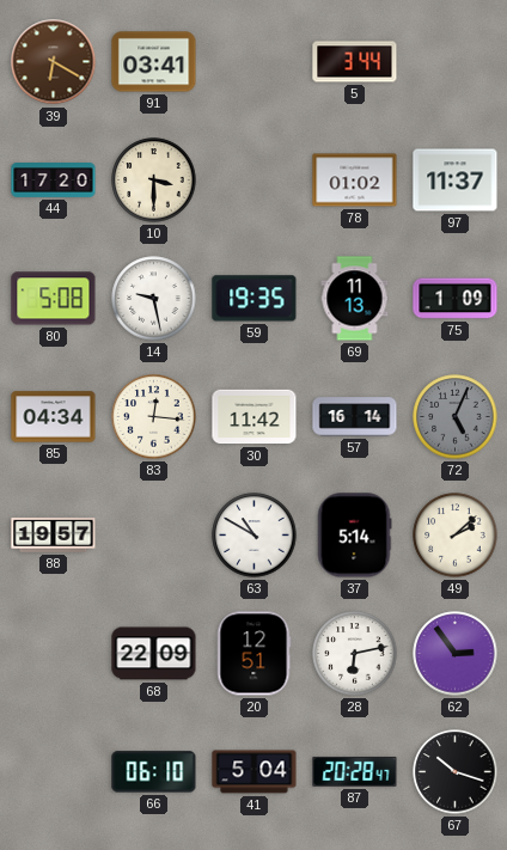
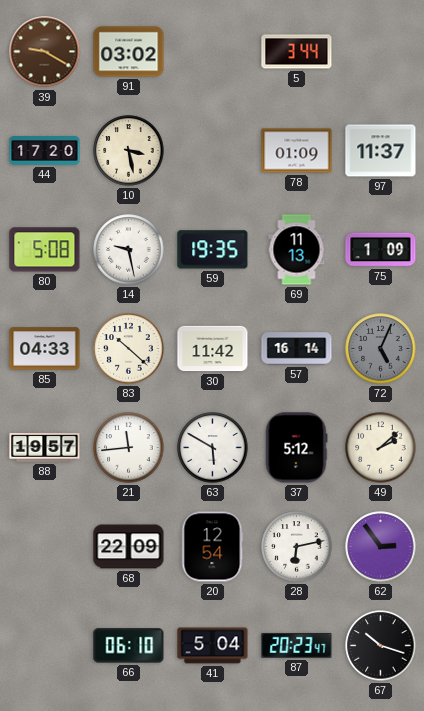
39: 6:20 -> 9:20
91: 03:41 -> 03:02
10: 3:30 -> 3:28
78: 01:02 -> 01:09
85: 04:34 -> 04:33
83: 12:16 -> 10:22
21: none -> 11:44
63: 10:50 -> 5:50
37: 5:14 -> 5:12
20: 12:51 -> 12:54
87: 20:28 -> 20:23
